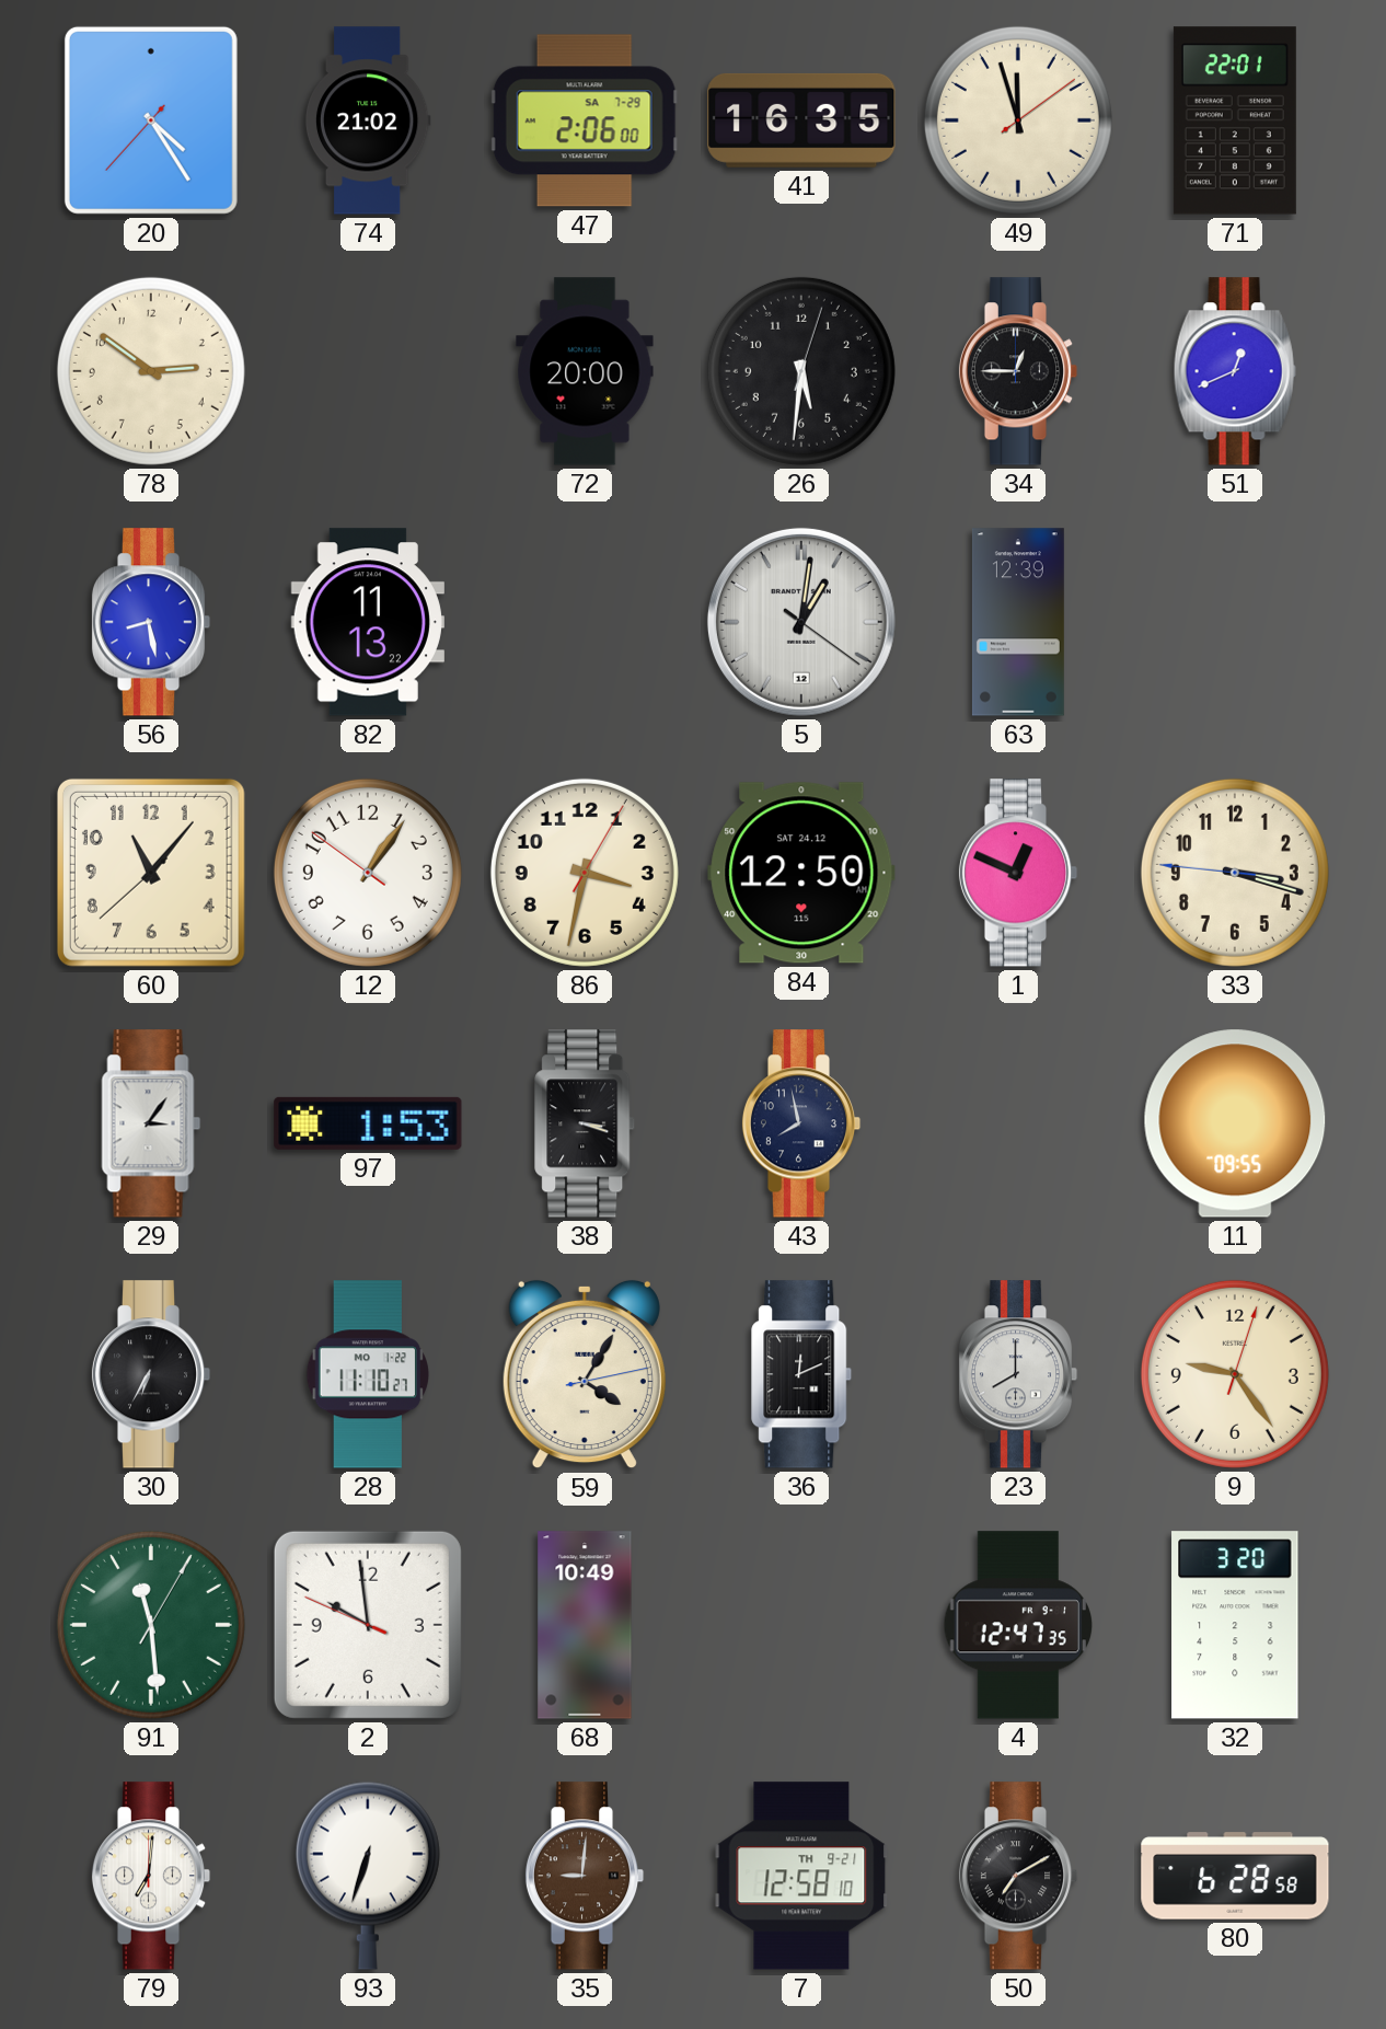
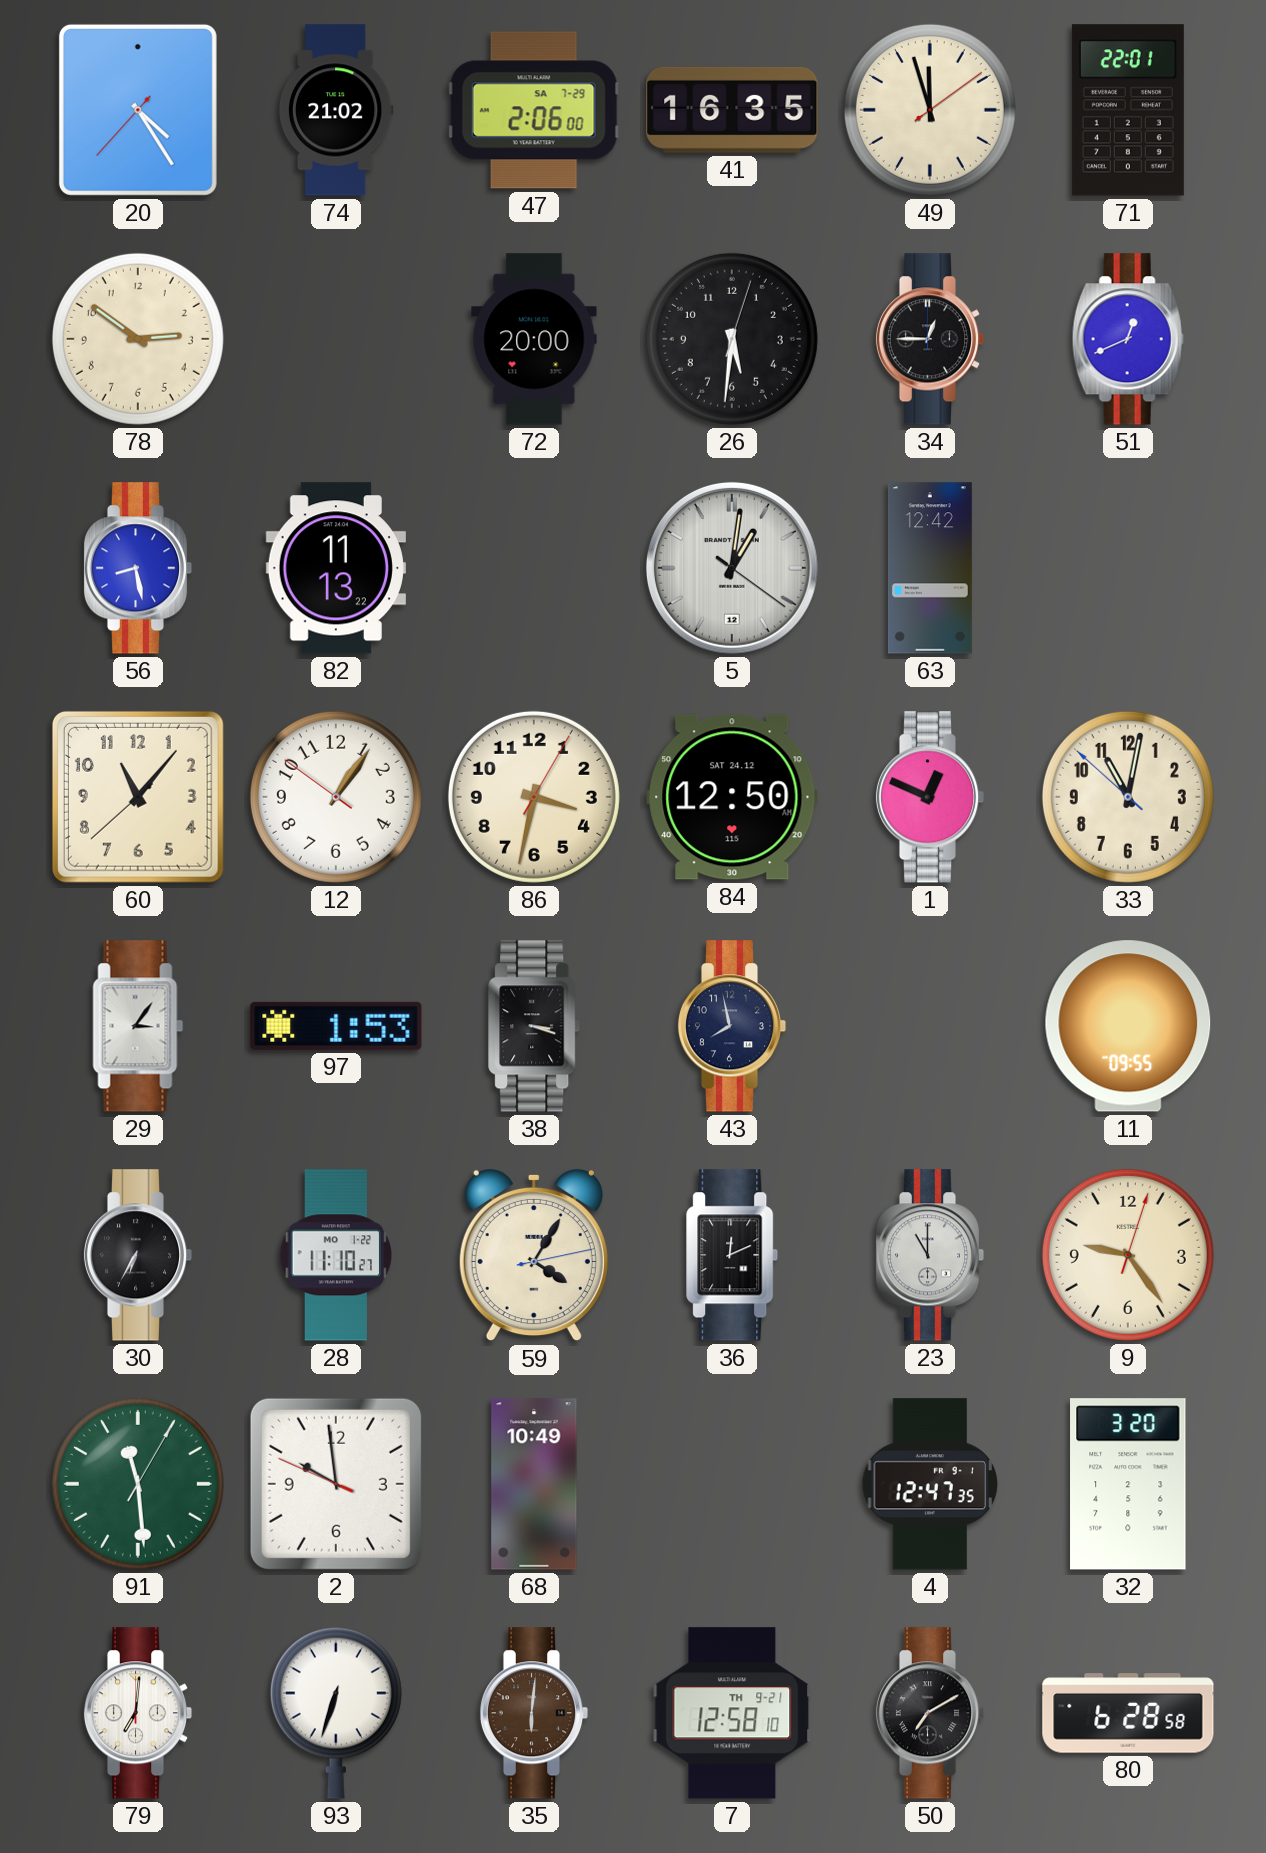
63: 12:39 -> 12:42
33: 3:17 -> 11:01
23: 8:00 -> 11:00
35: 9:01 -> 6:01
